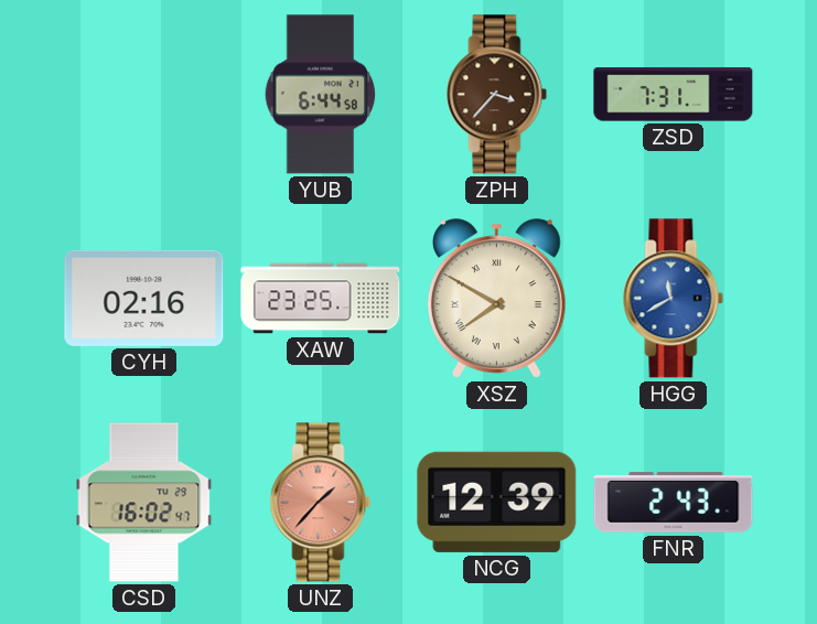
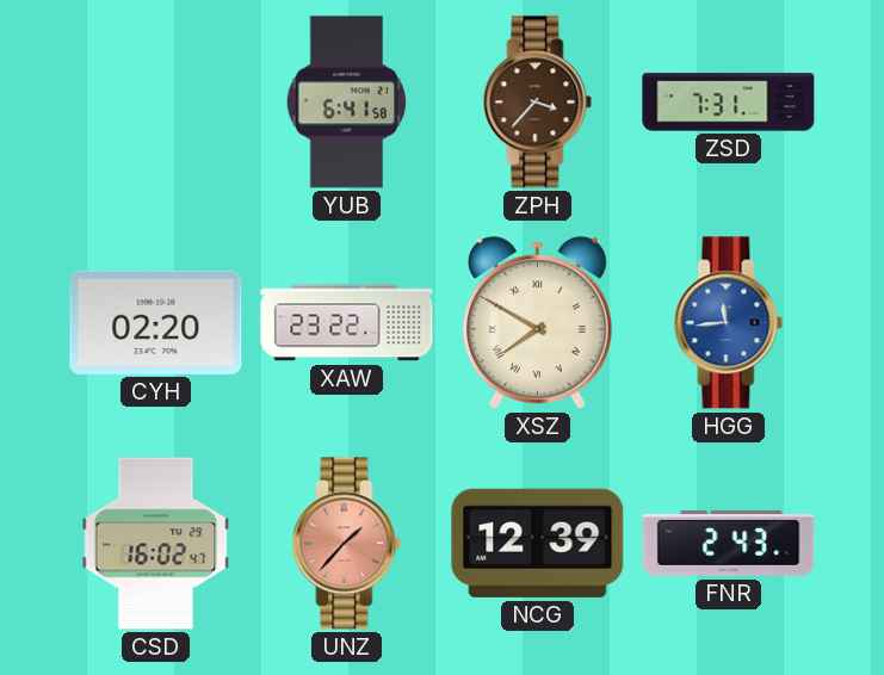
YUB: 6:44 -> 6:41
CYH: 02:16 -> 02:20
XAW: 23:25 -> 23:22
HGG: 11:40 -> 11:44
